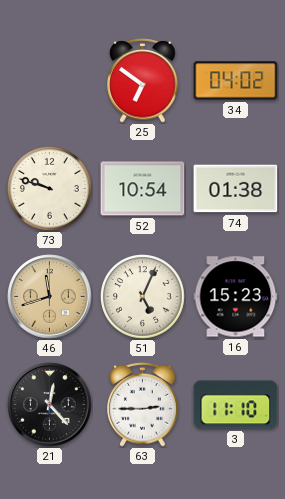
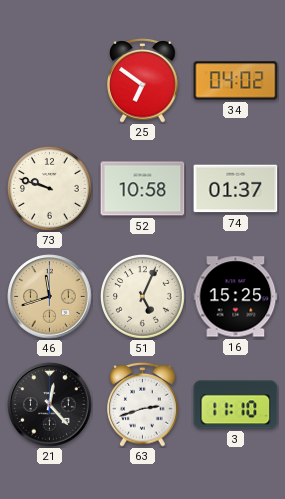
52: 10:54 -> 10:58
74: 01:38 -> 01:37
16: 15:23 -> 15:25
63: 2:45 -> 2:42
